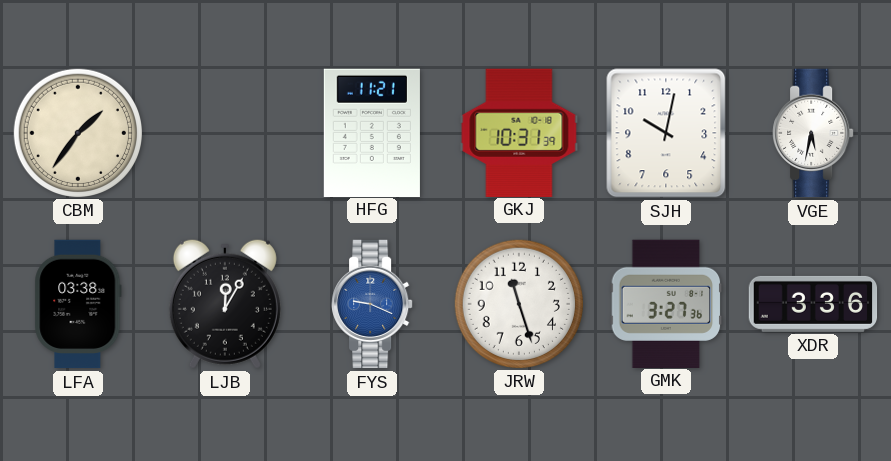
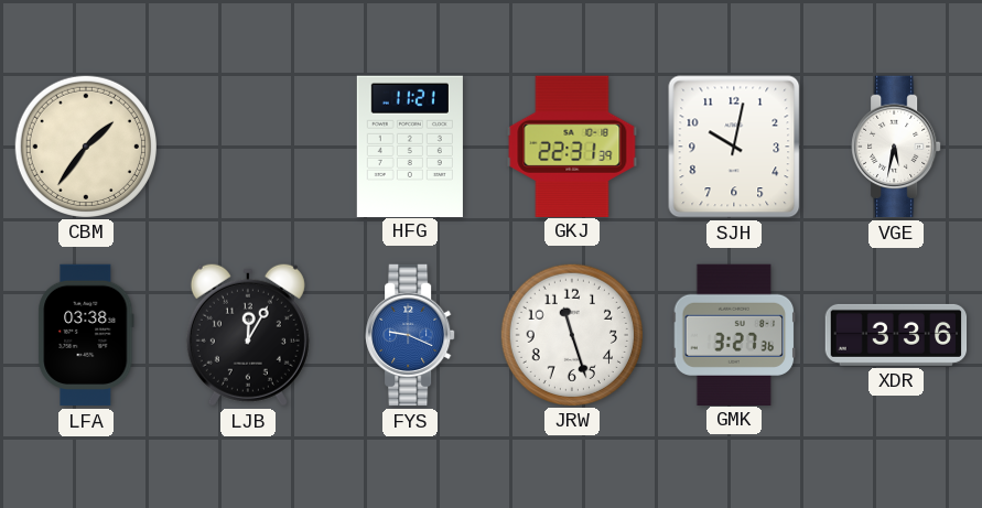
GKJ: 10:31 -> 22:31
